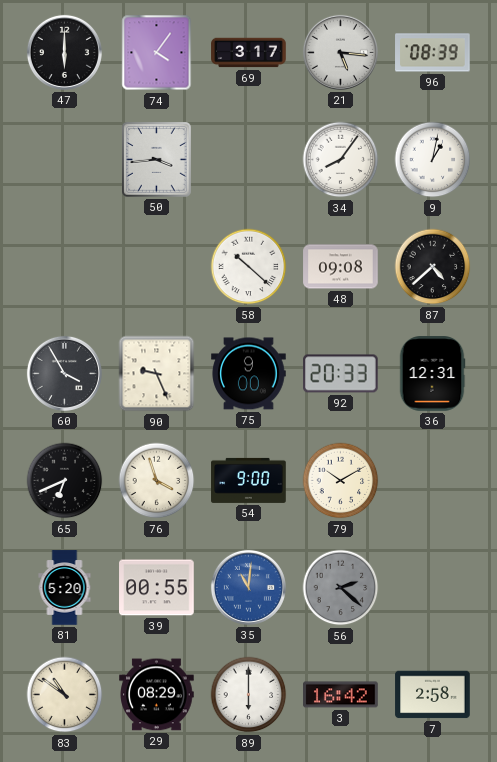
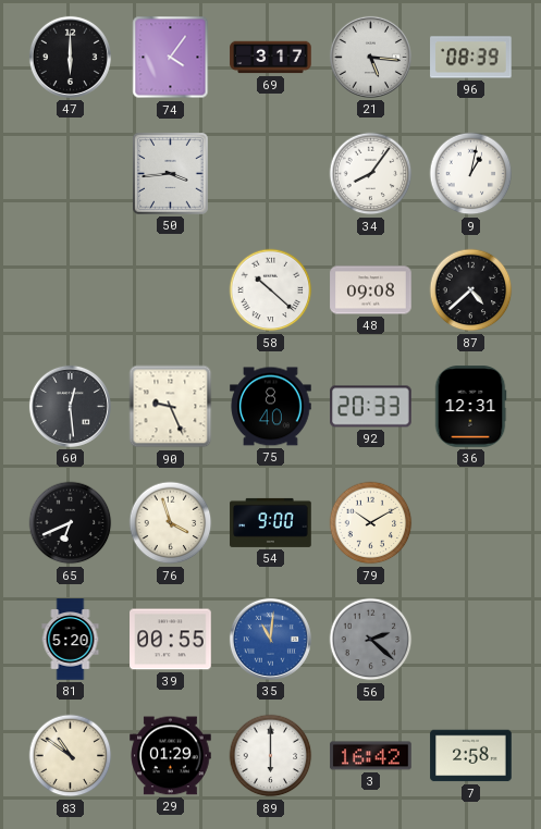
60: 3:55 -> 12:29
75: 9:00 -> 8:40
29: 08:29 -> 01:29
